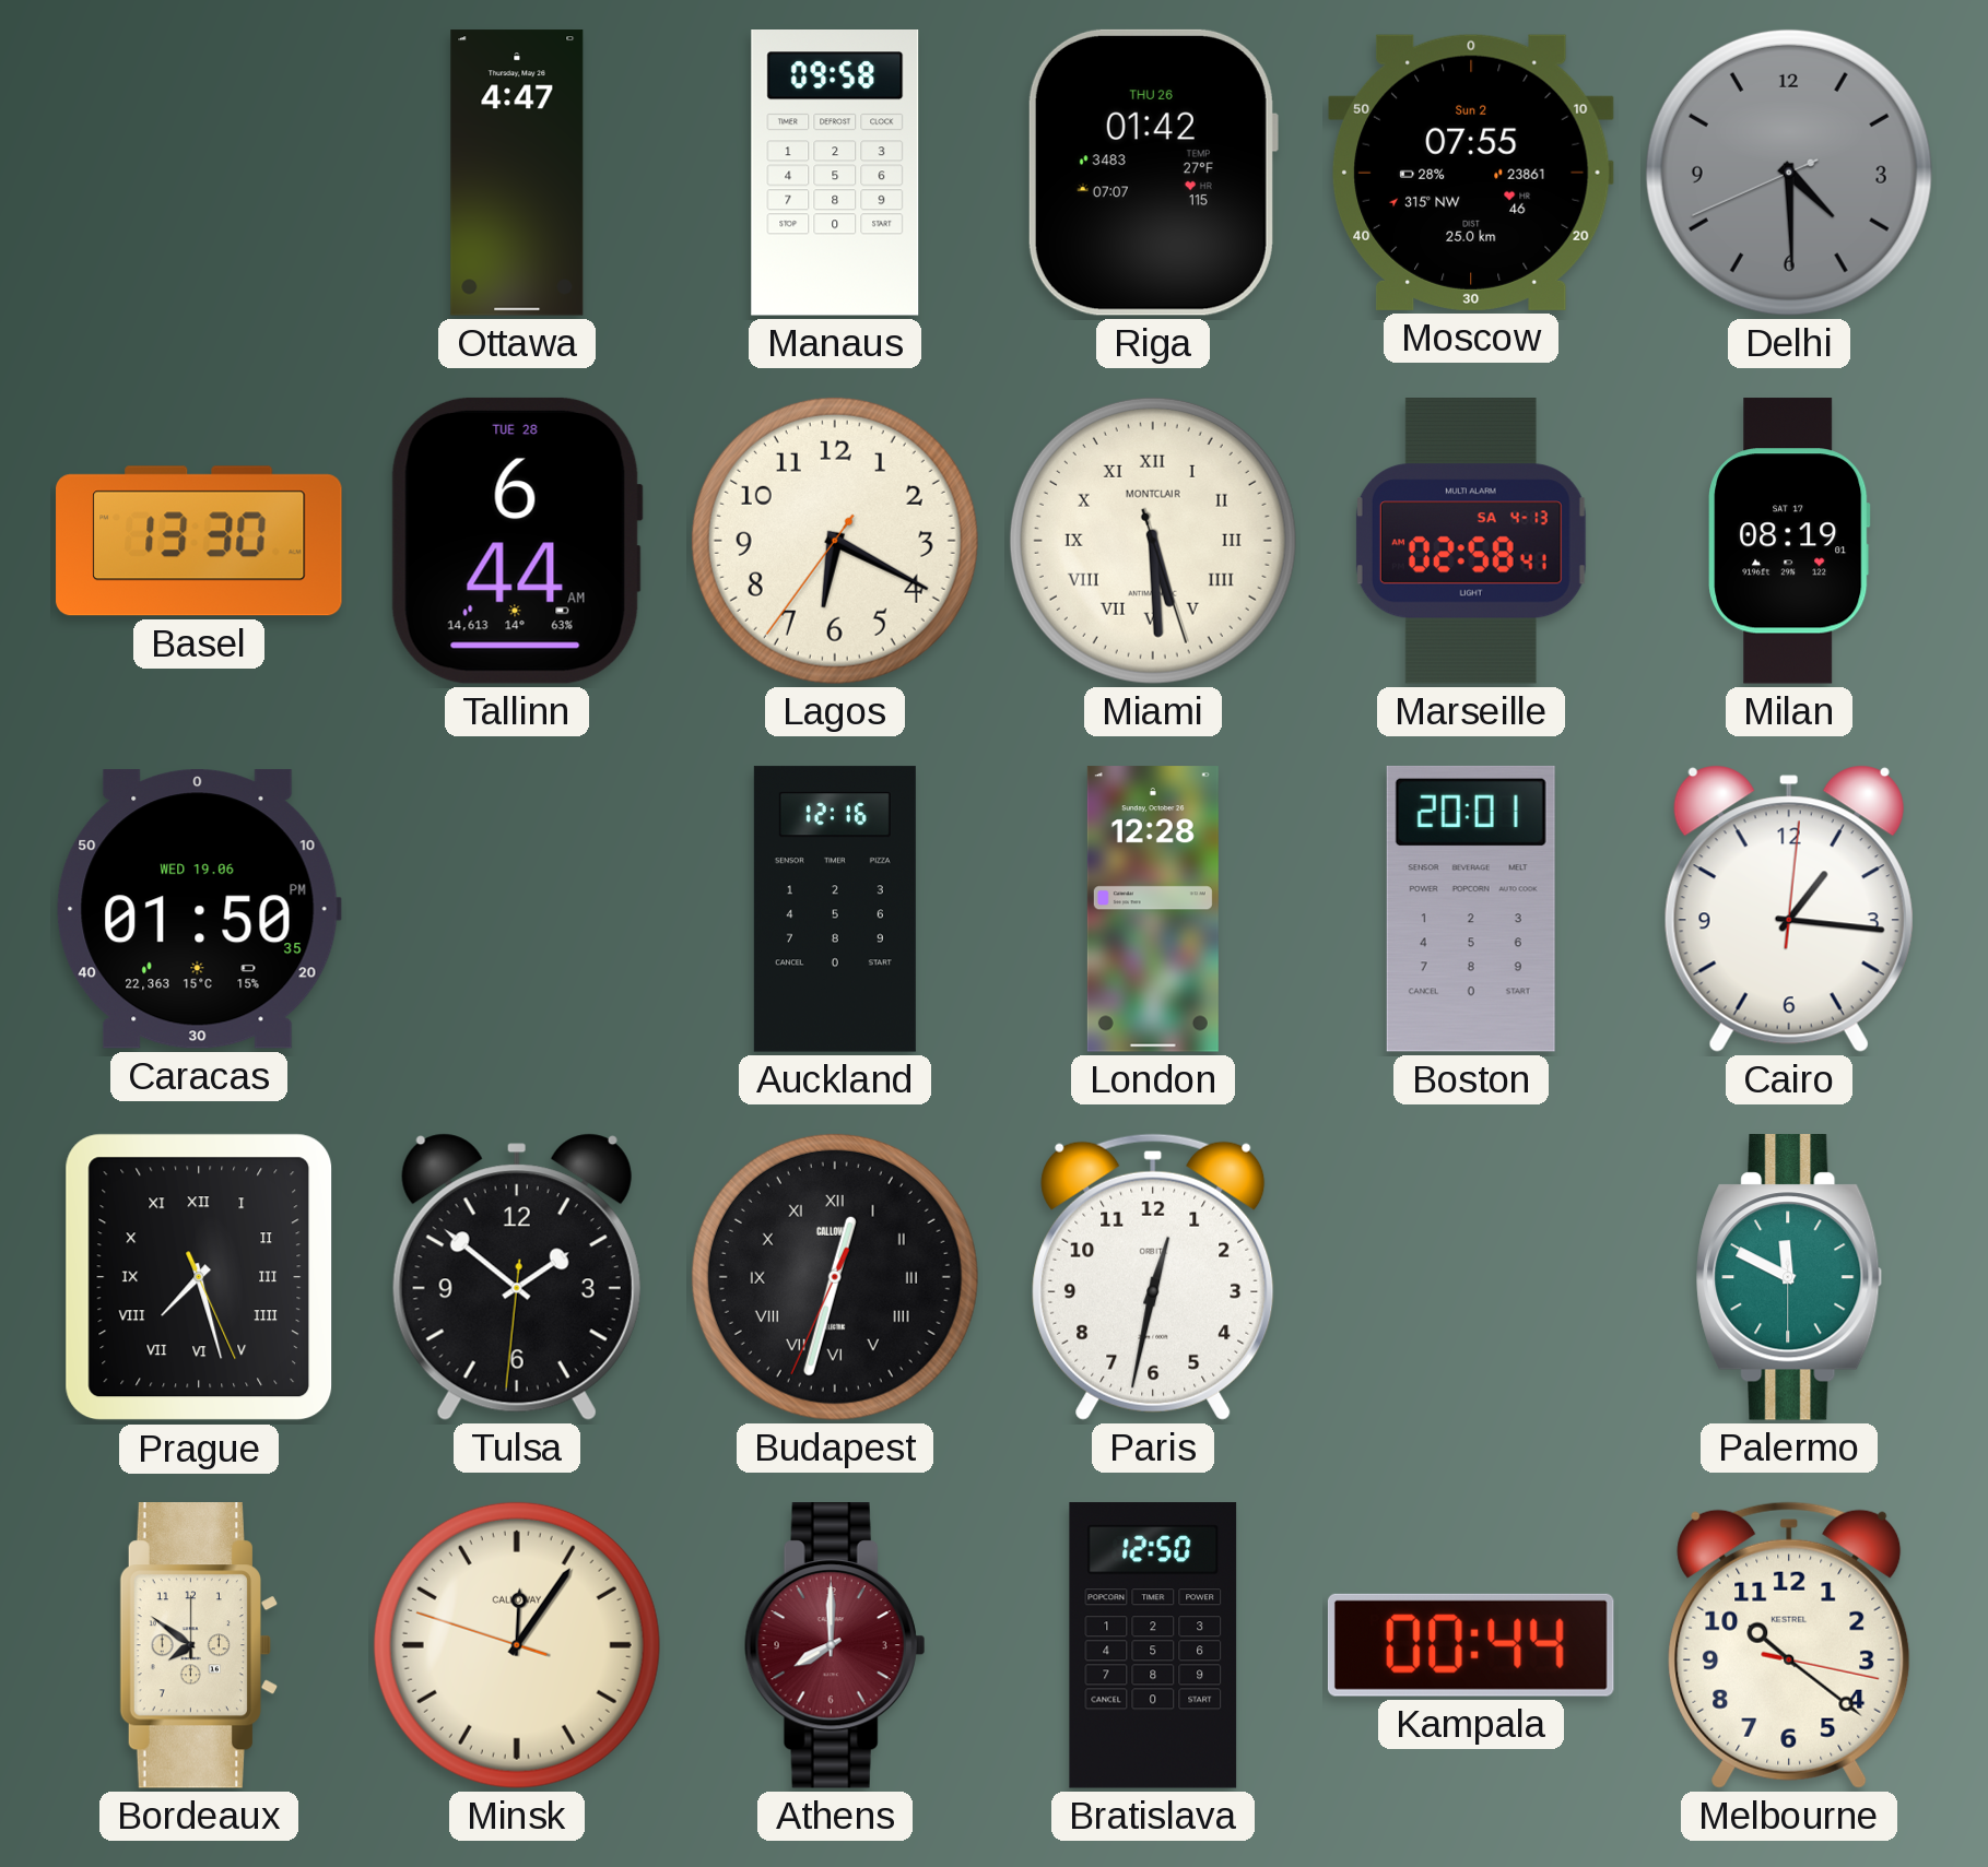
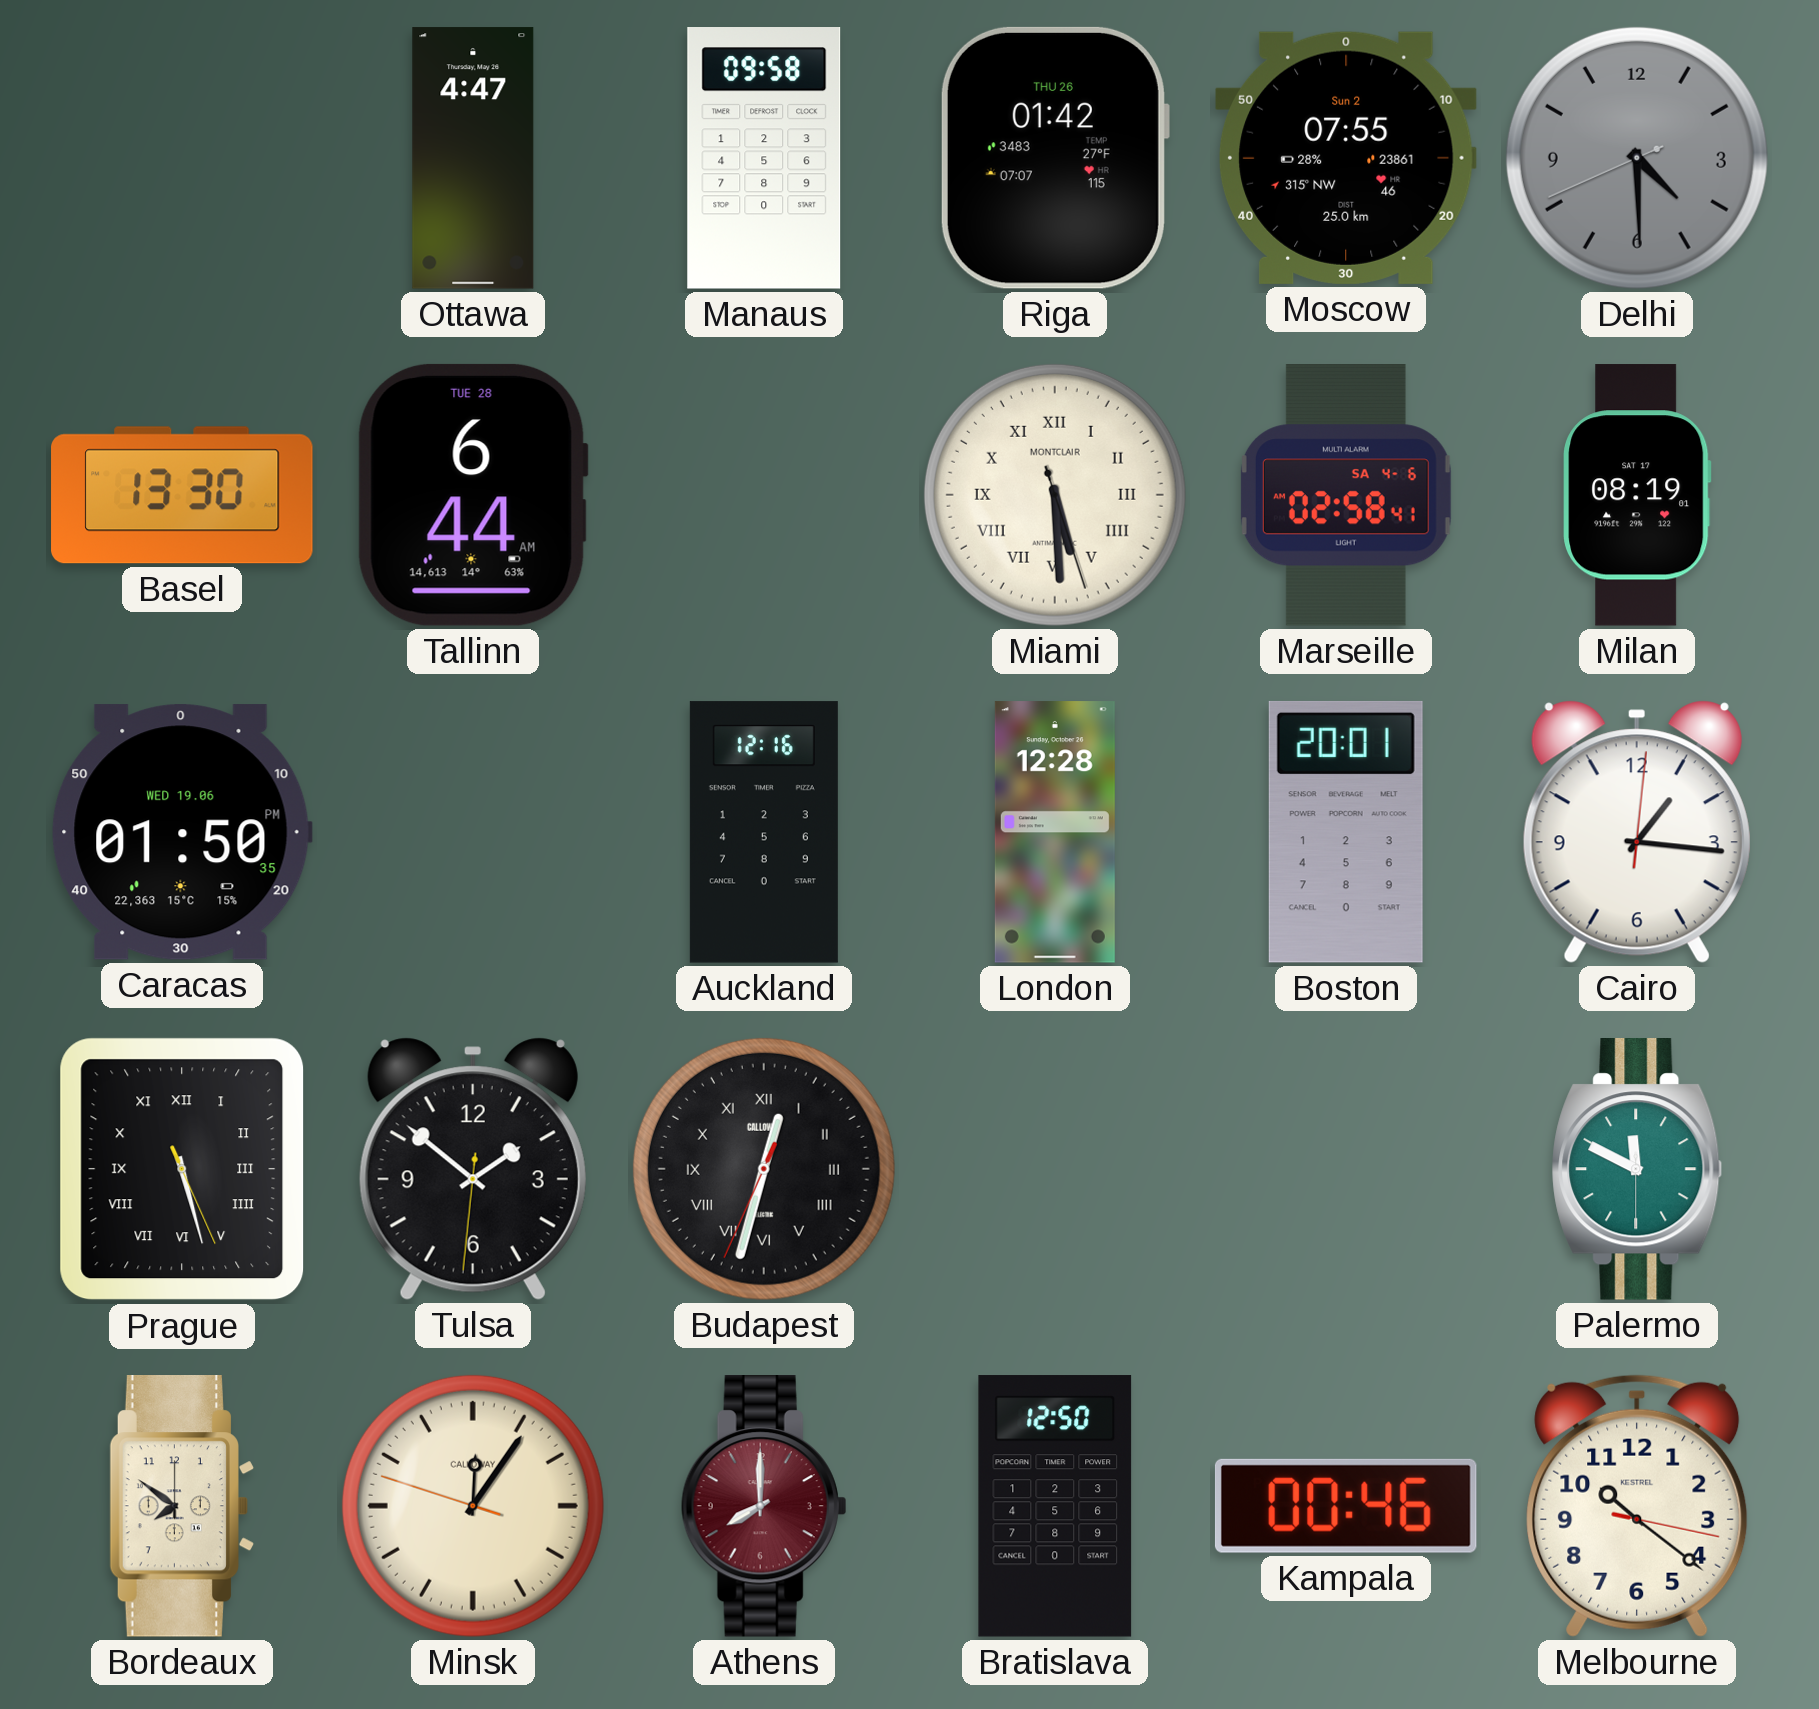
Lagos: 6:19 -> none
Marseille date: SA 4-13 -> SA 4-6
Prague: 7:27 -> 5:27
Paris: 12:32 -> none
Kampala: 00:44 -> 00:46
